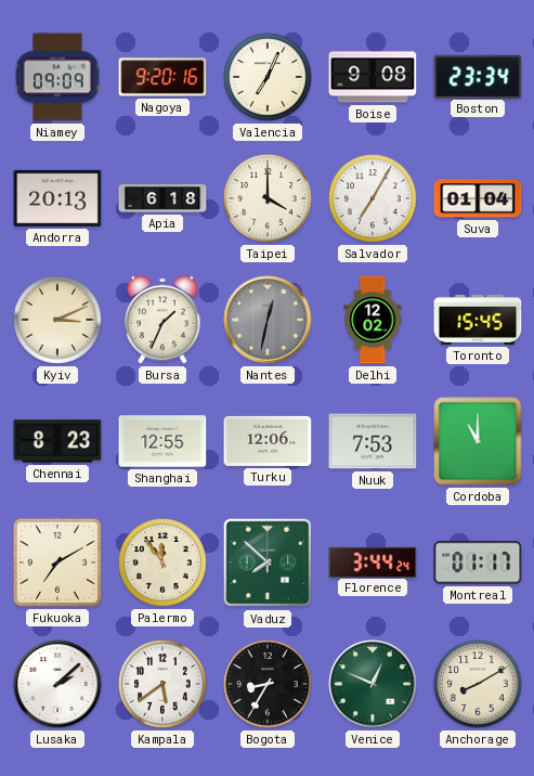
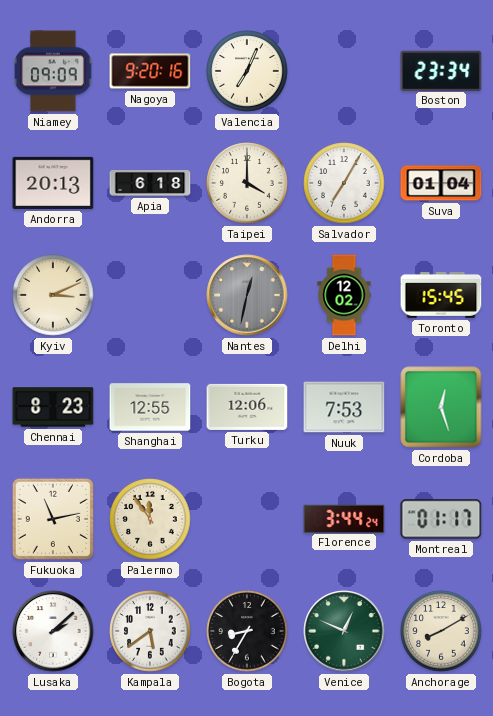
Boise: 9:08 -> none
Bursa: 1:34 -> none
Cordoba: 11:00 -> 12:27
Fukuoka: 7:10 -> 11:13
Vaduz: 7:52 -> none
